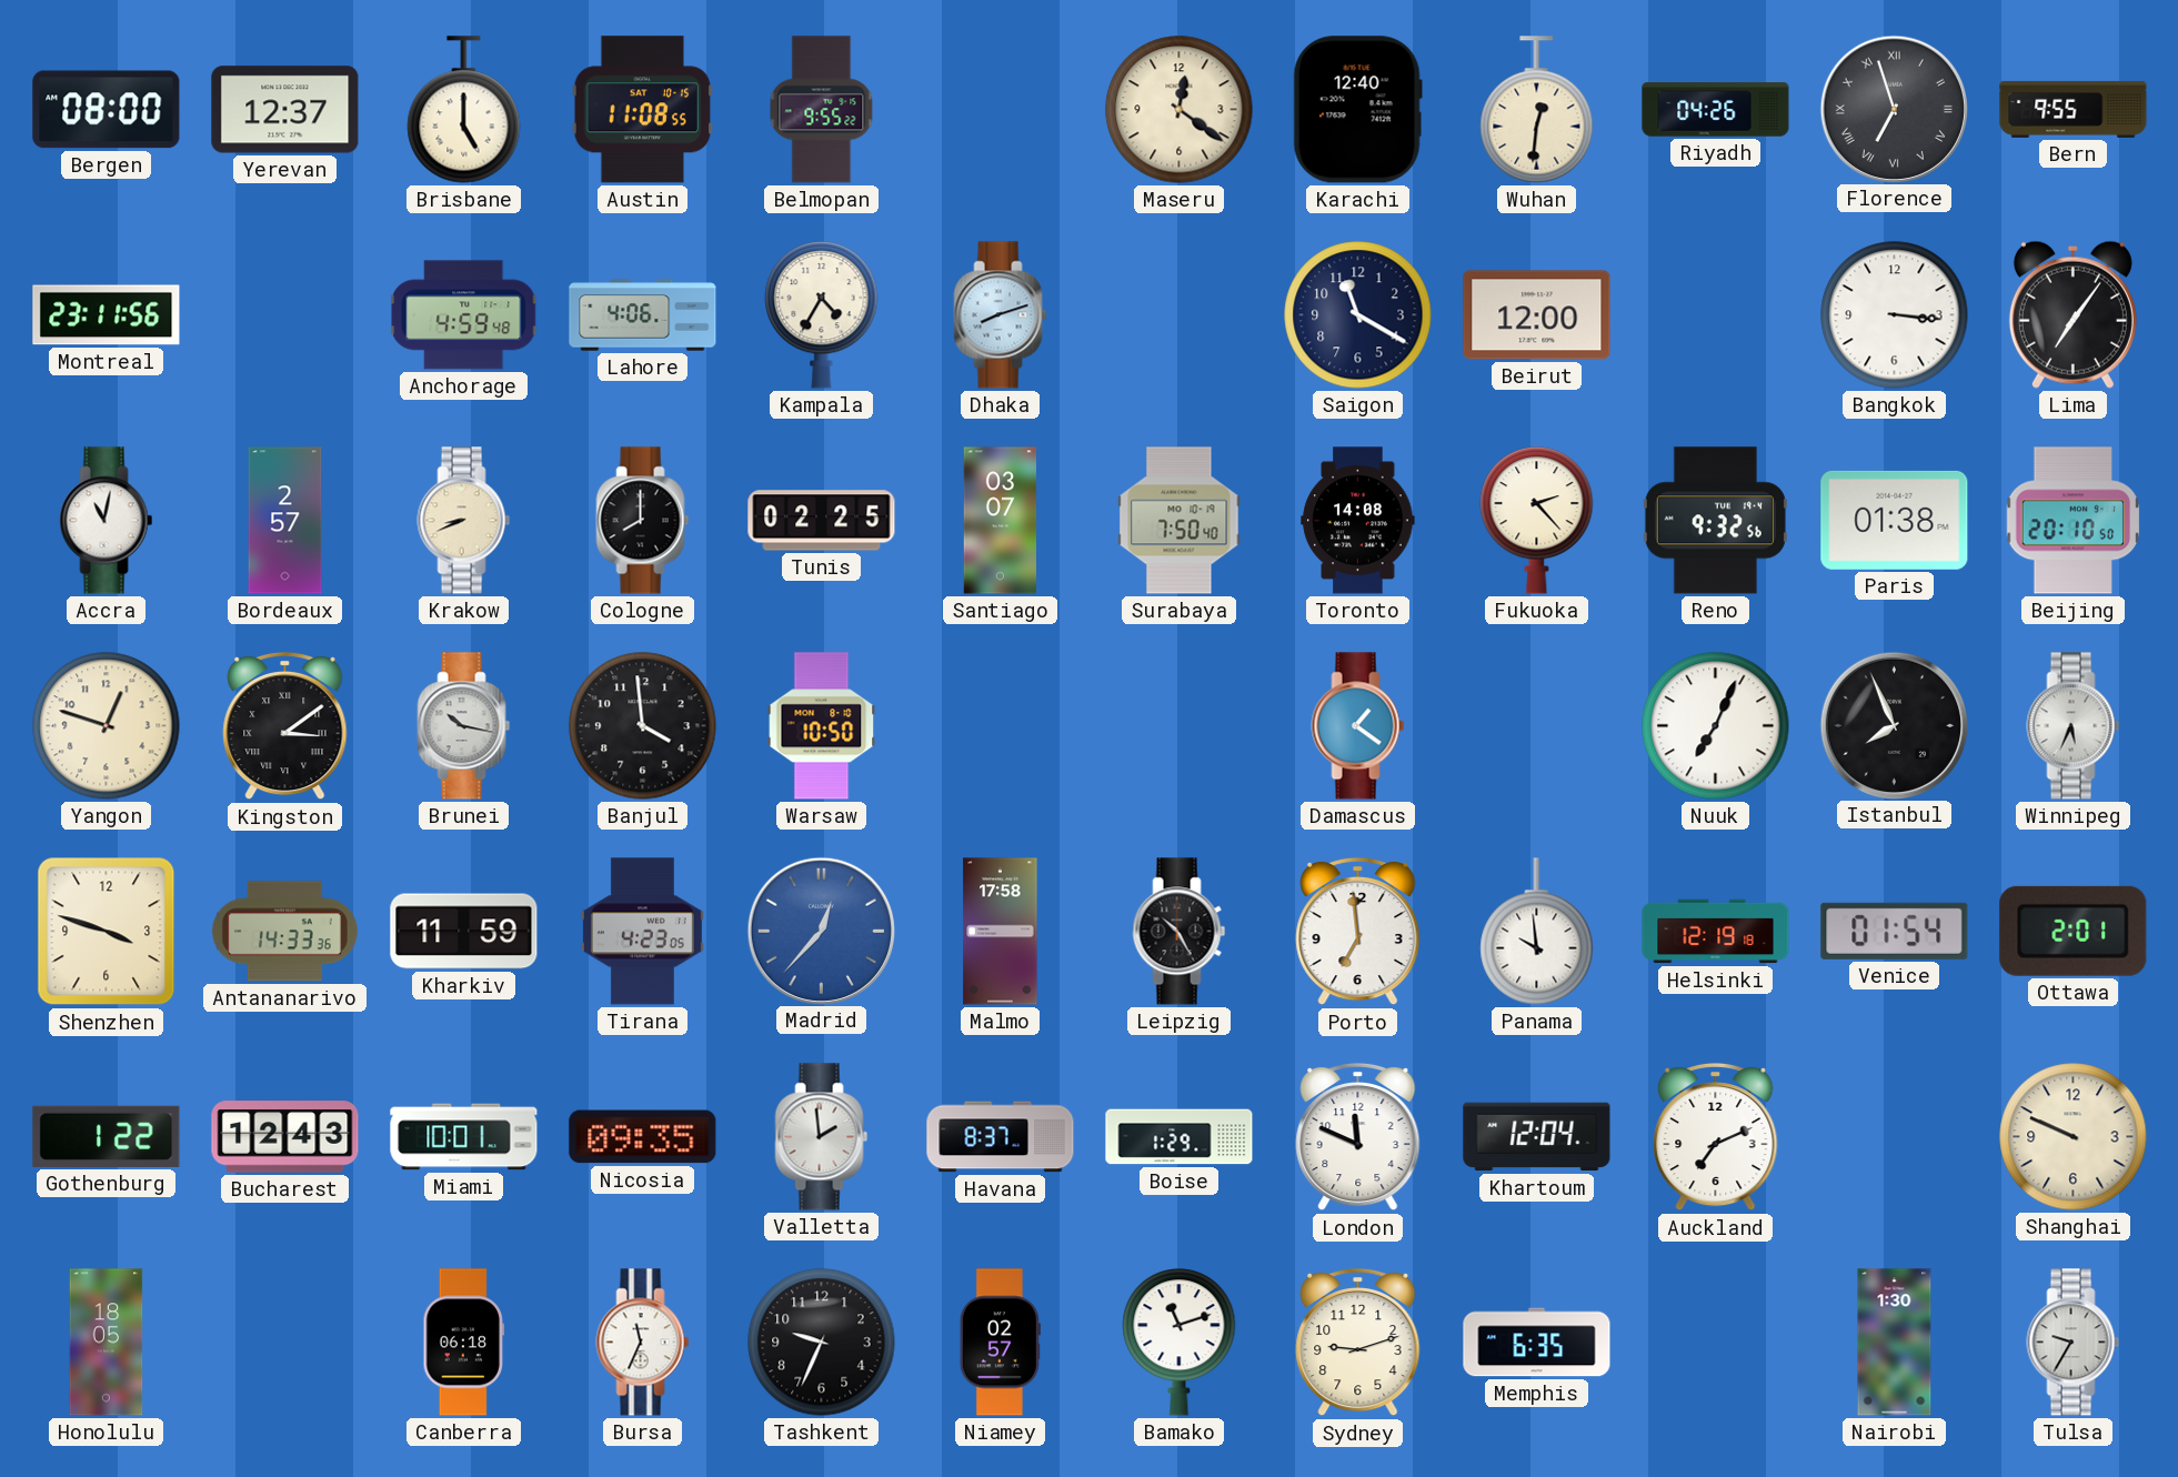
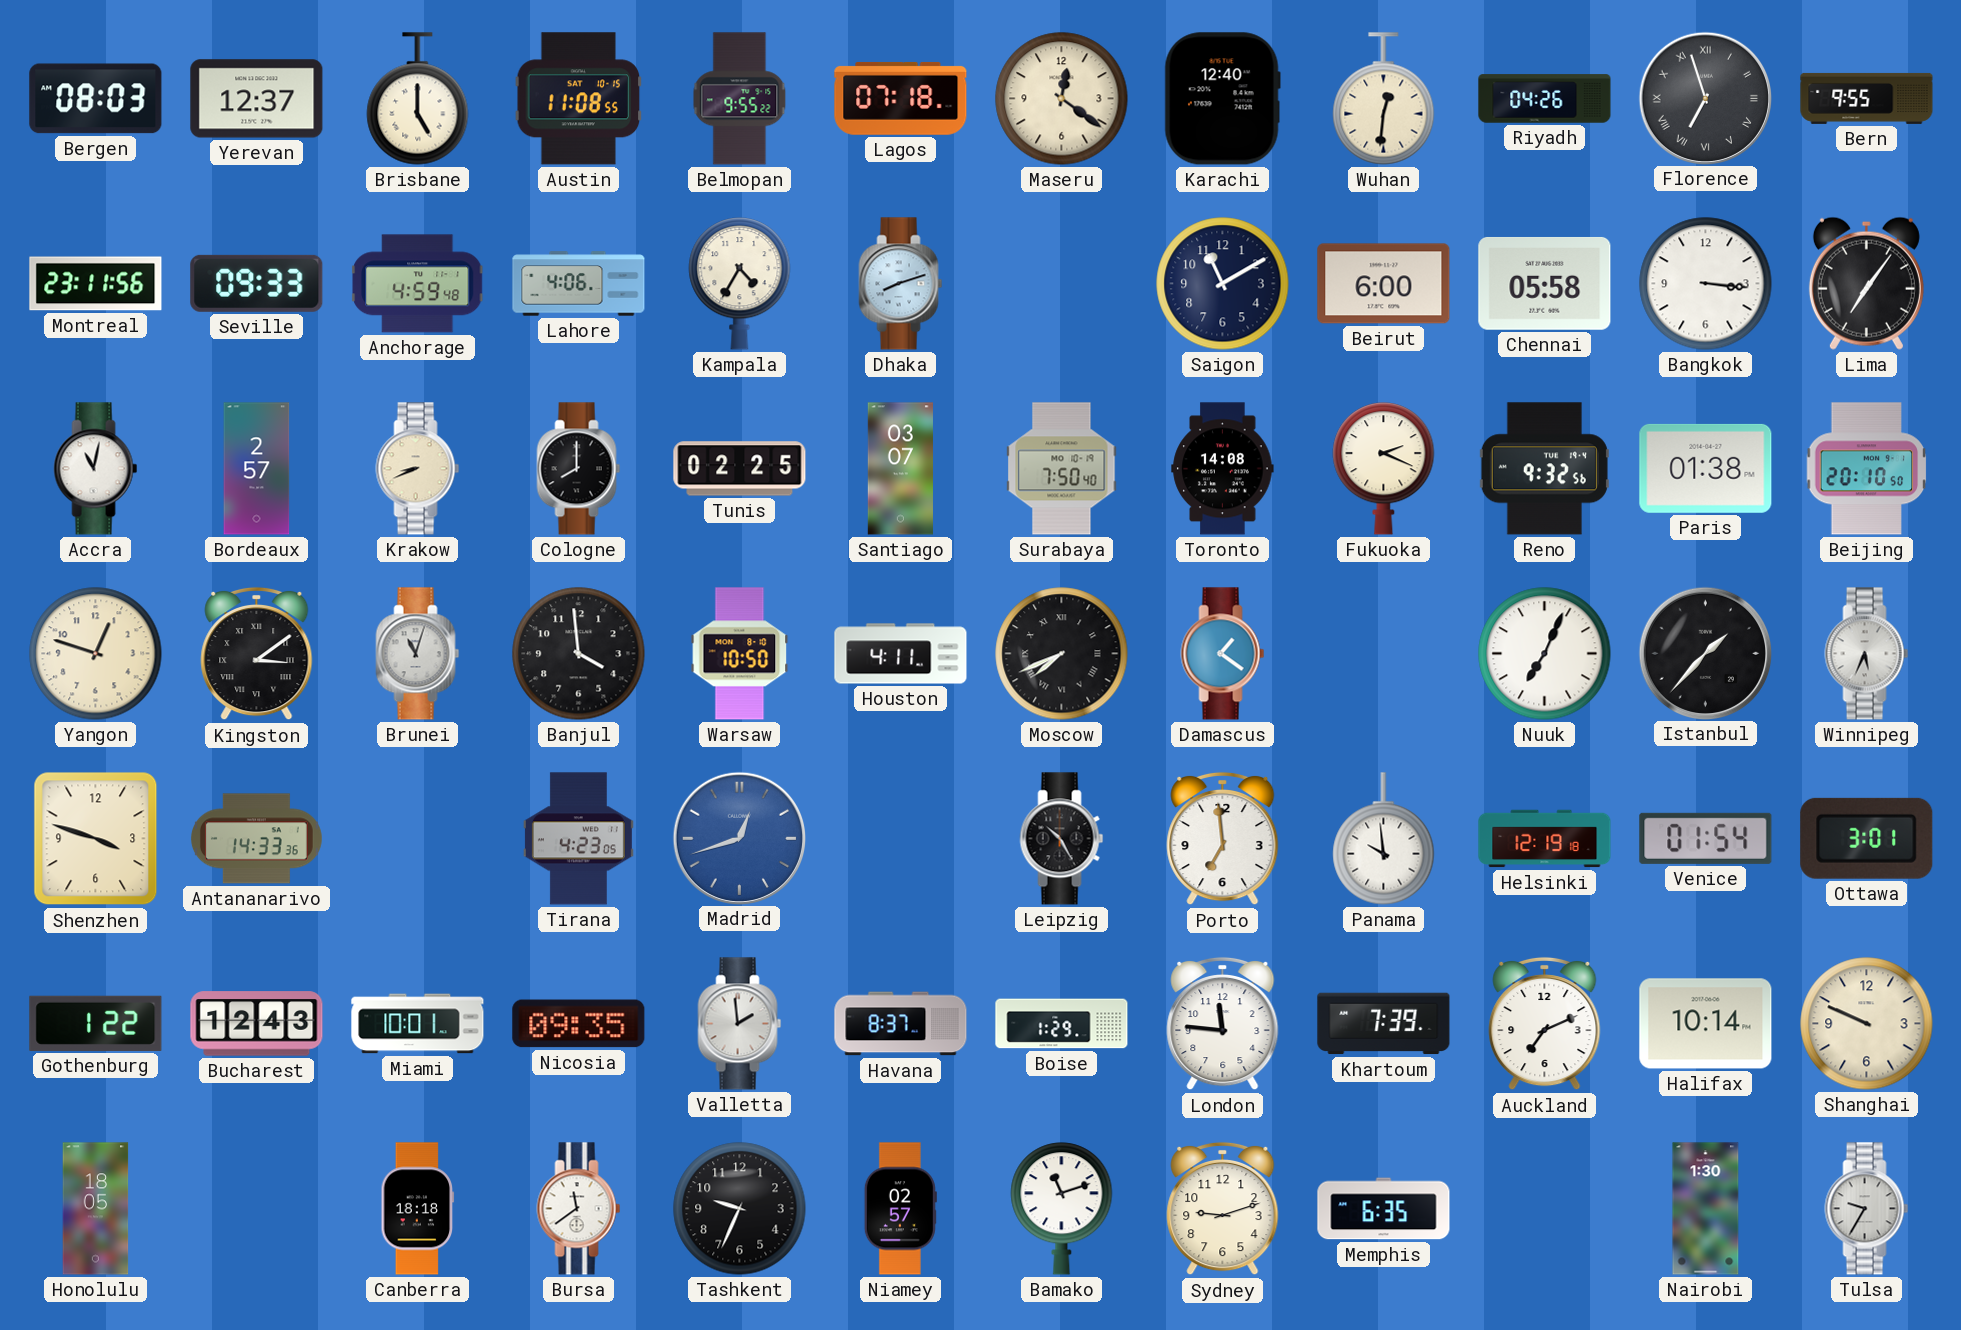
Bergen: 08:00 -> 08:03
Lagos: none -> 07:18
Seville: none -> 09:33
Saigon: 11:20 -> 11:10
Beirut: 12:00 -> 6:00
Chennai: none -> 05:58
Fukuoka: 2:23 -> 2:19
Brunei: 10:17 -> 11:03
Houston: none -> 4:11
Moscow: none -> 7:41
Istanbul: 7:56 -> 1:37
Kharkiv: 11:59 -> none
Madrid: 12:37 -> 12:42
Malmo: 17:58 -> none
Ottawa: 2:01 -> 3:01
London: 11:49 -> 11:46
Khartoum: 12:04 -> 7:39
Halifax: none -> 10:14
Canberra: 06:18 -> 18:18
Bursa: 11:34 -> 11:39
